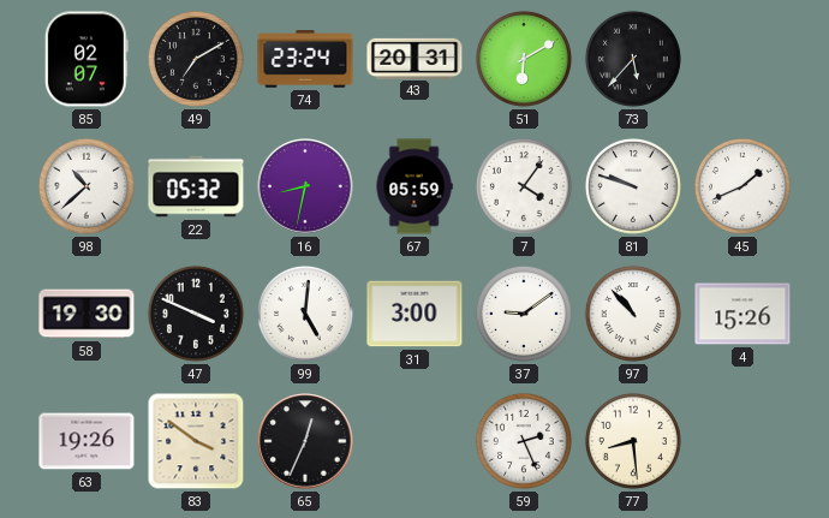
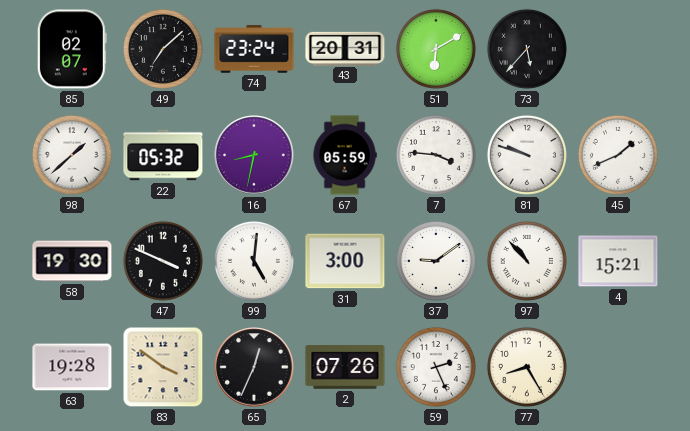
49: 7:10 -> 7:08
98: 10:38 -> 1:38
7: 4:06 -> 3:46
4: 15:26 -> 15:21
63: 19:26 -> 19:28
2: none -> 07:26
77: 8:29 -> 8:25
